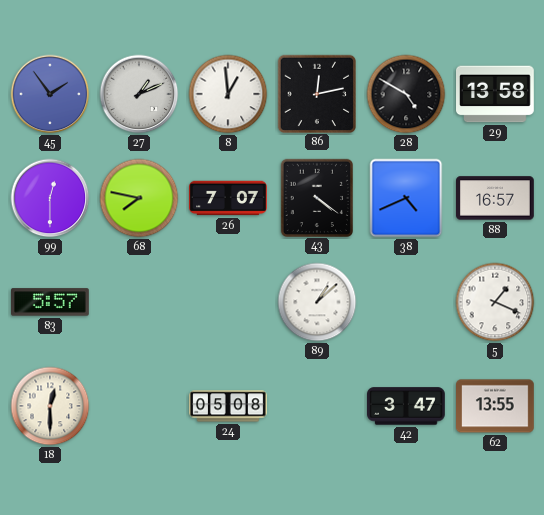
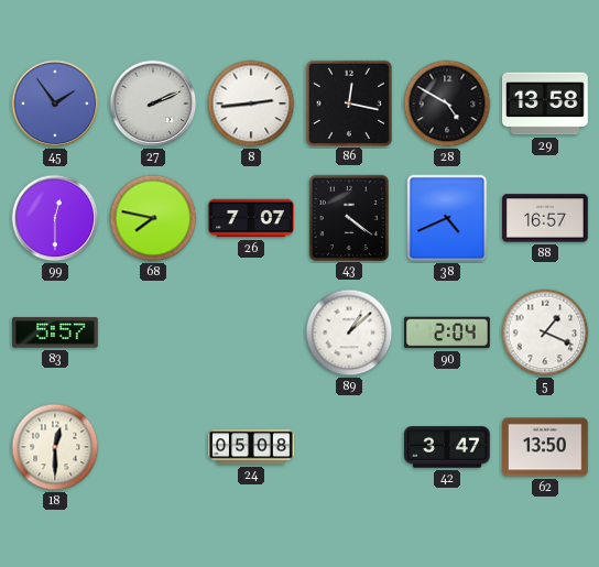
27: 1:11 -> 2:11
8: 12:59 -> 2:44
86: 12:13 -> 12:17
90: none -> 2:04
62: 13:55 -> 13:50
